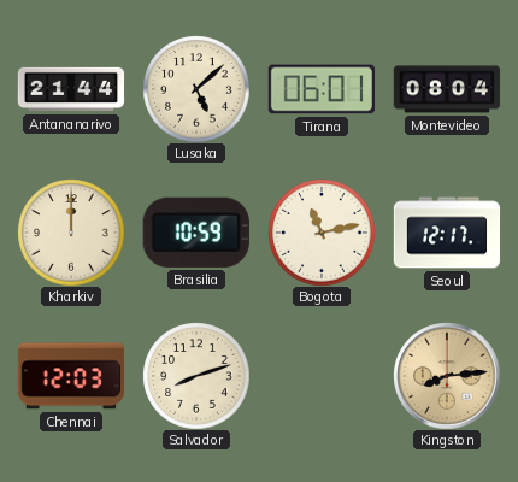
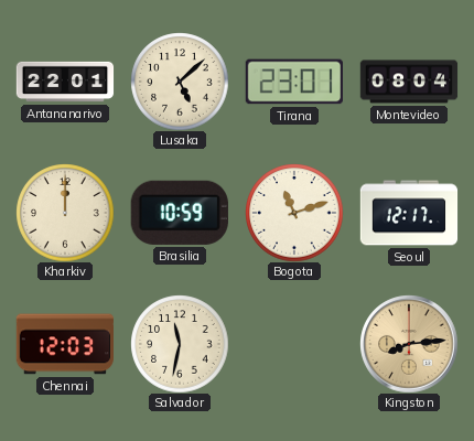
Antananarivo: 21:44 -> 22:01
Tirana: 06:01 -> 23:01
Bogota: 11:13 -> 11:12
Salvador: 8:12 -> 11:32
